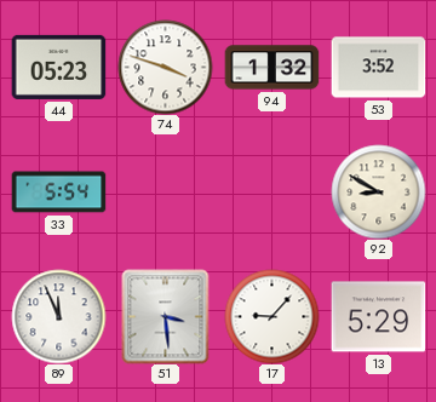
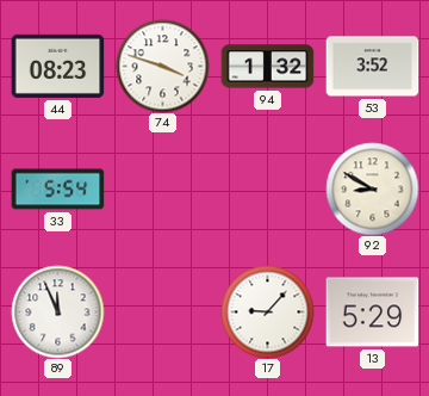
44: 05:23 -> 08:23
51: 3:29 -> none
